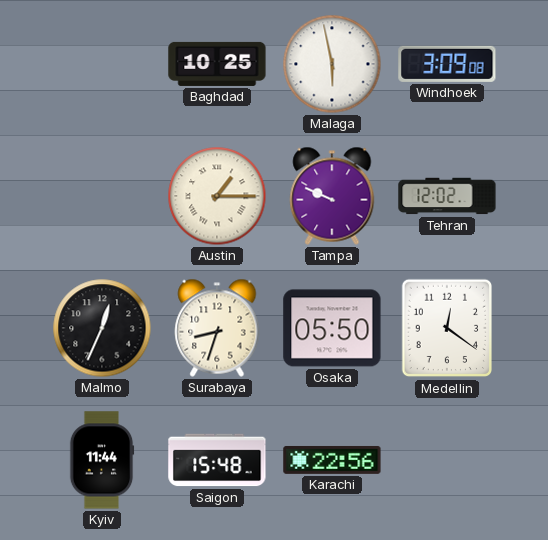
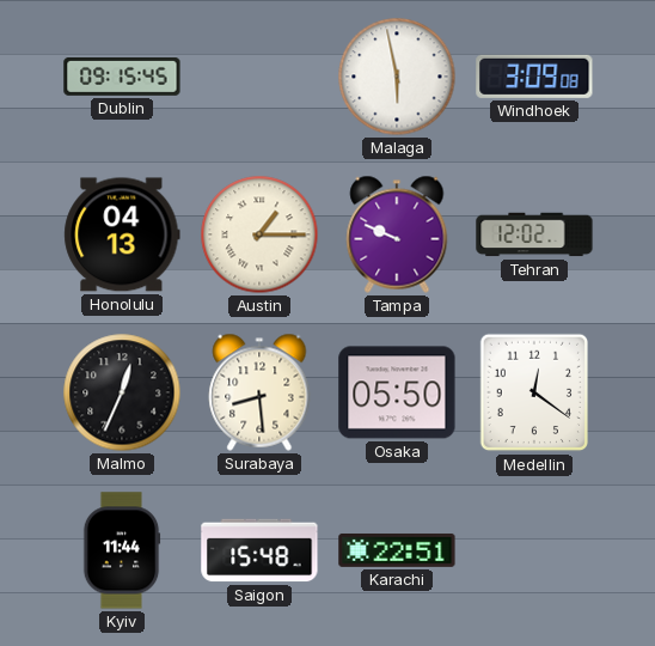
Dublin: none -> 09:15
Baghdad: 10:25 -> none
Honolulu: none -> 04:13
Surabaya: 8:33 -> 8:29
Karachi: 22:56 -> 22:51
